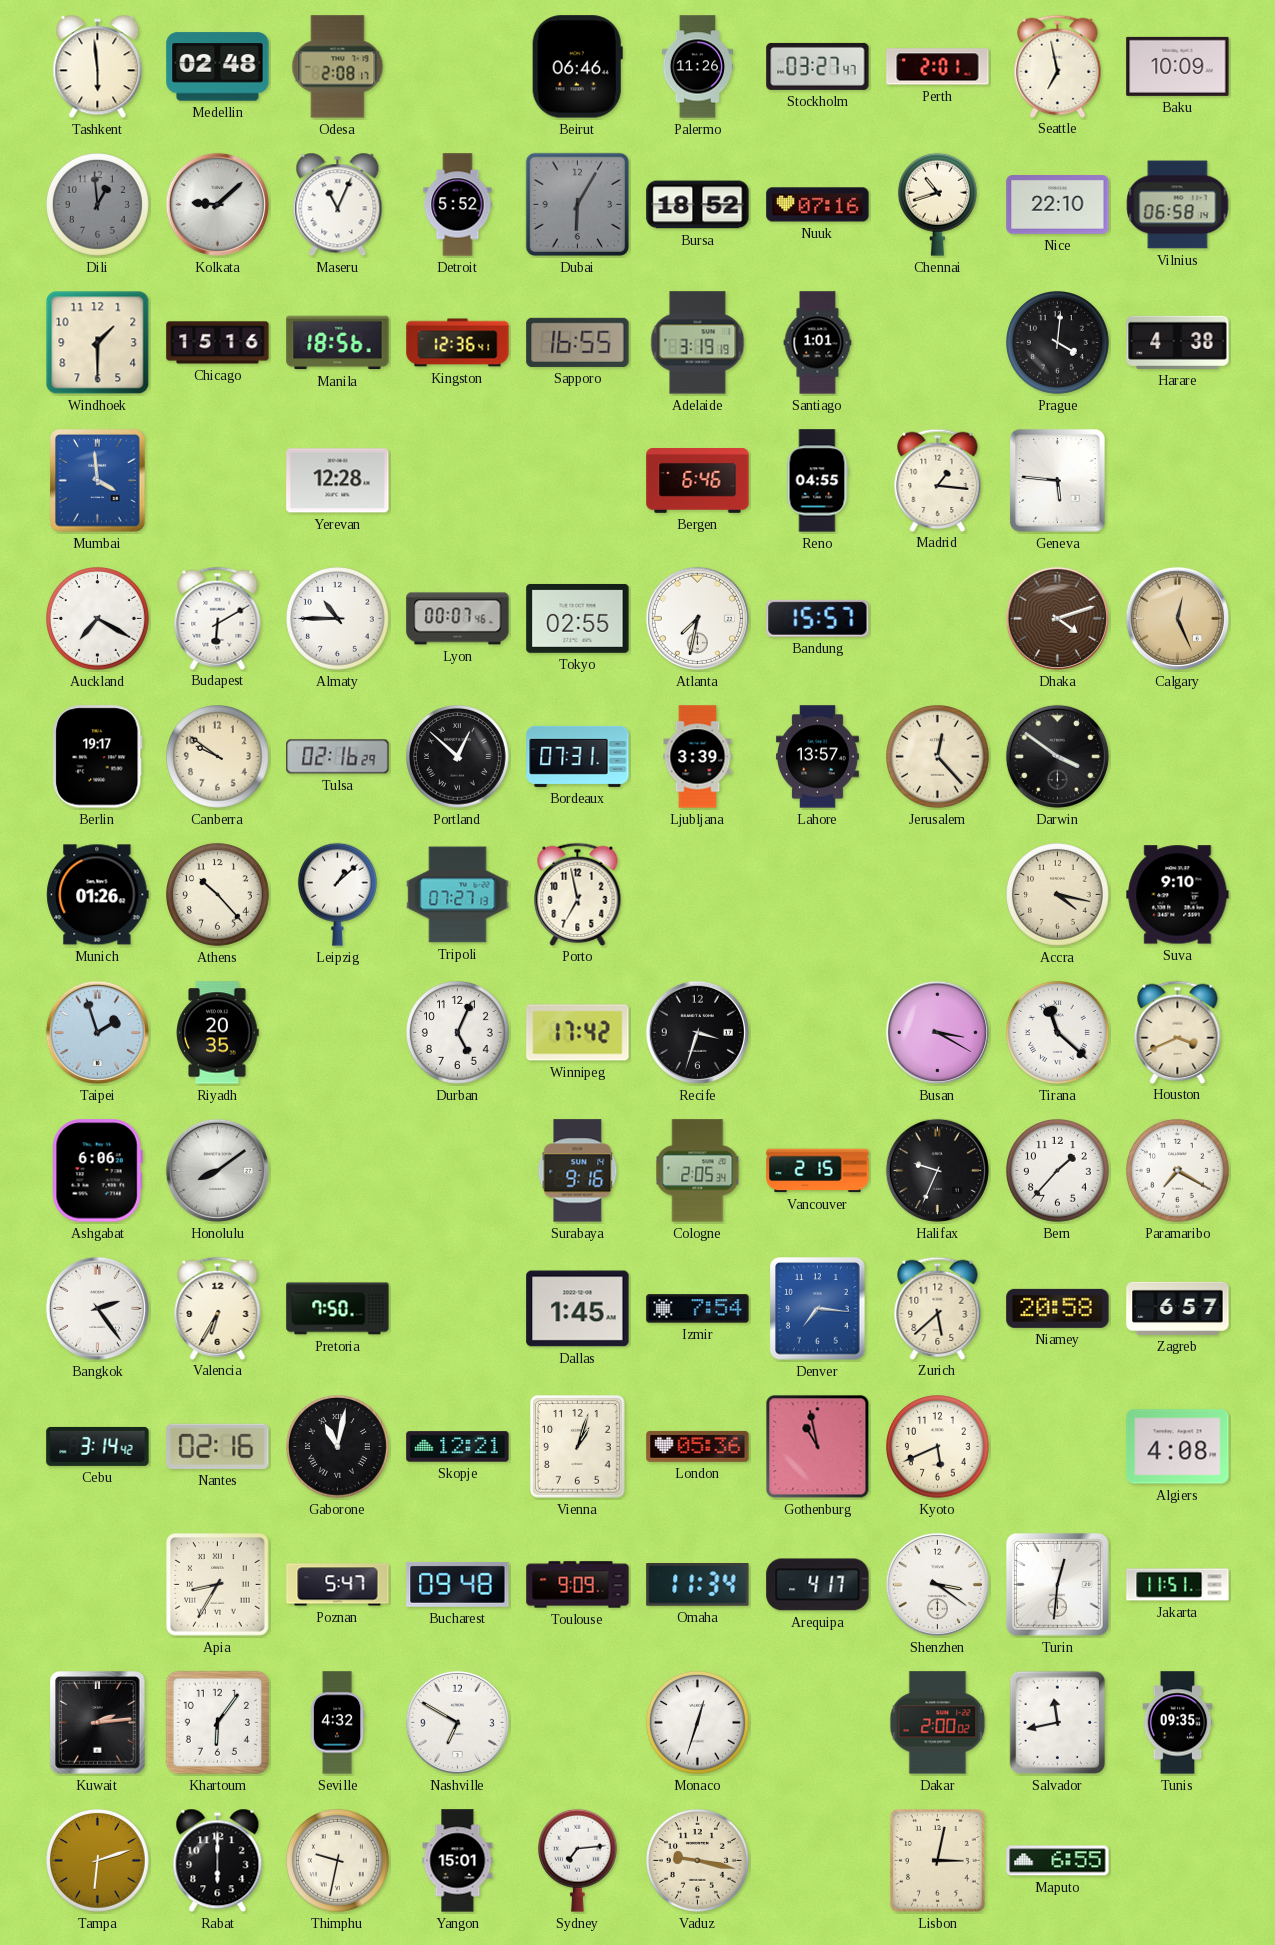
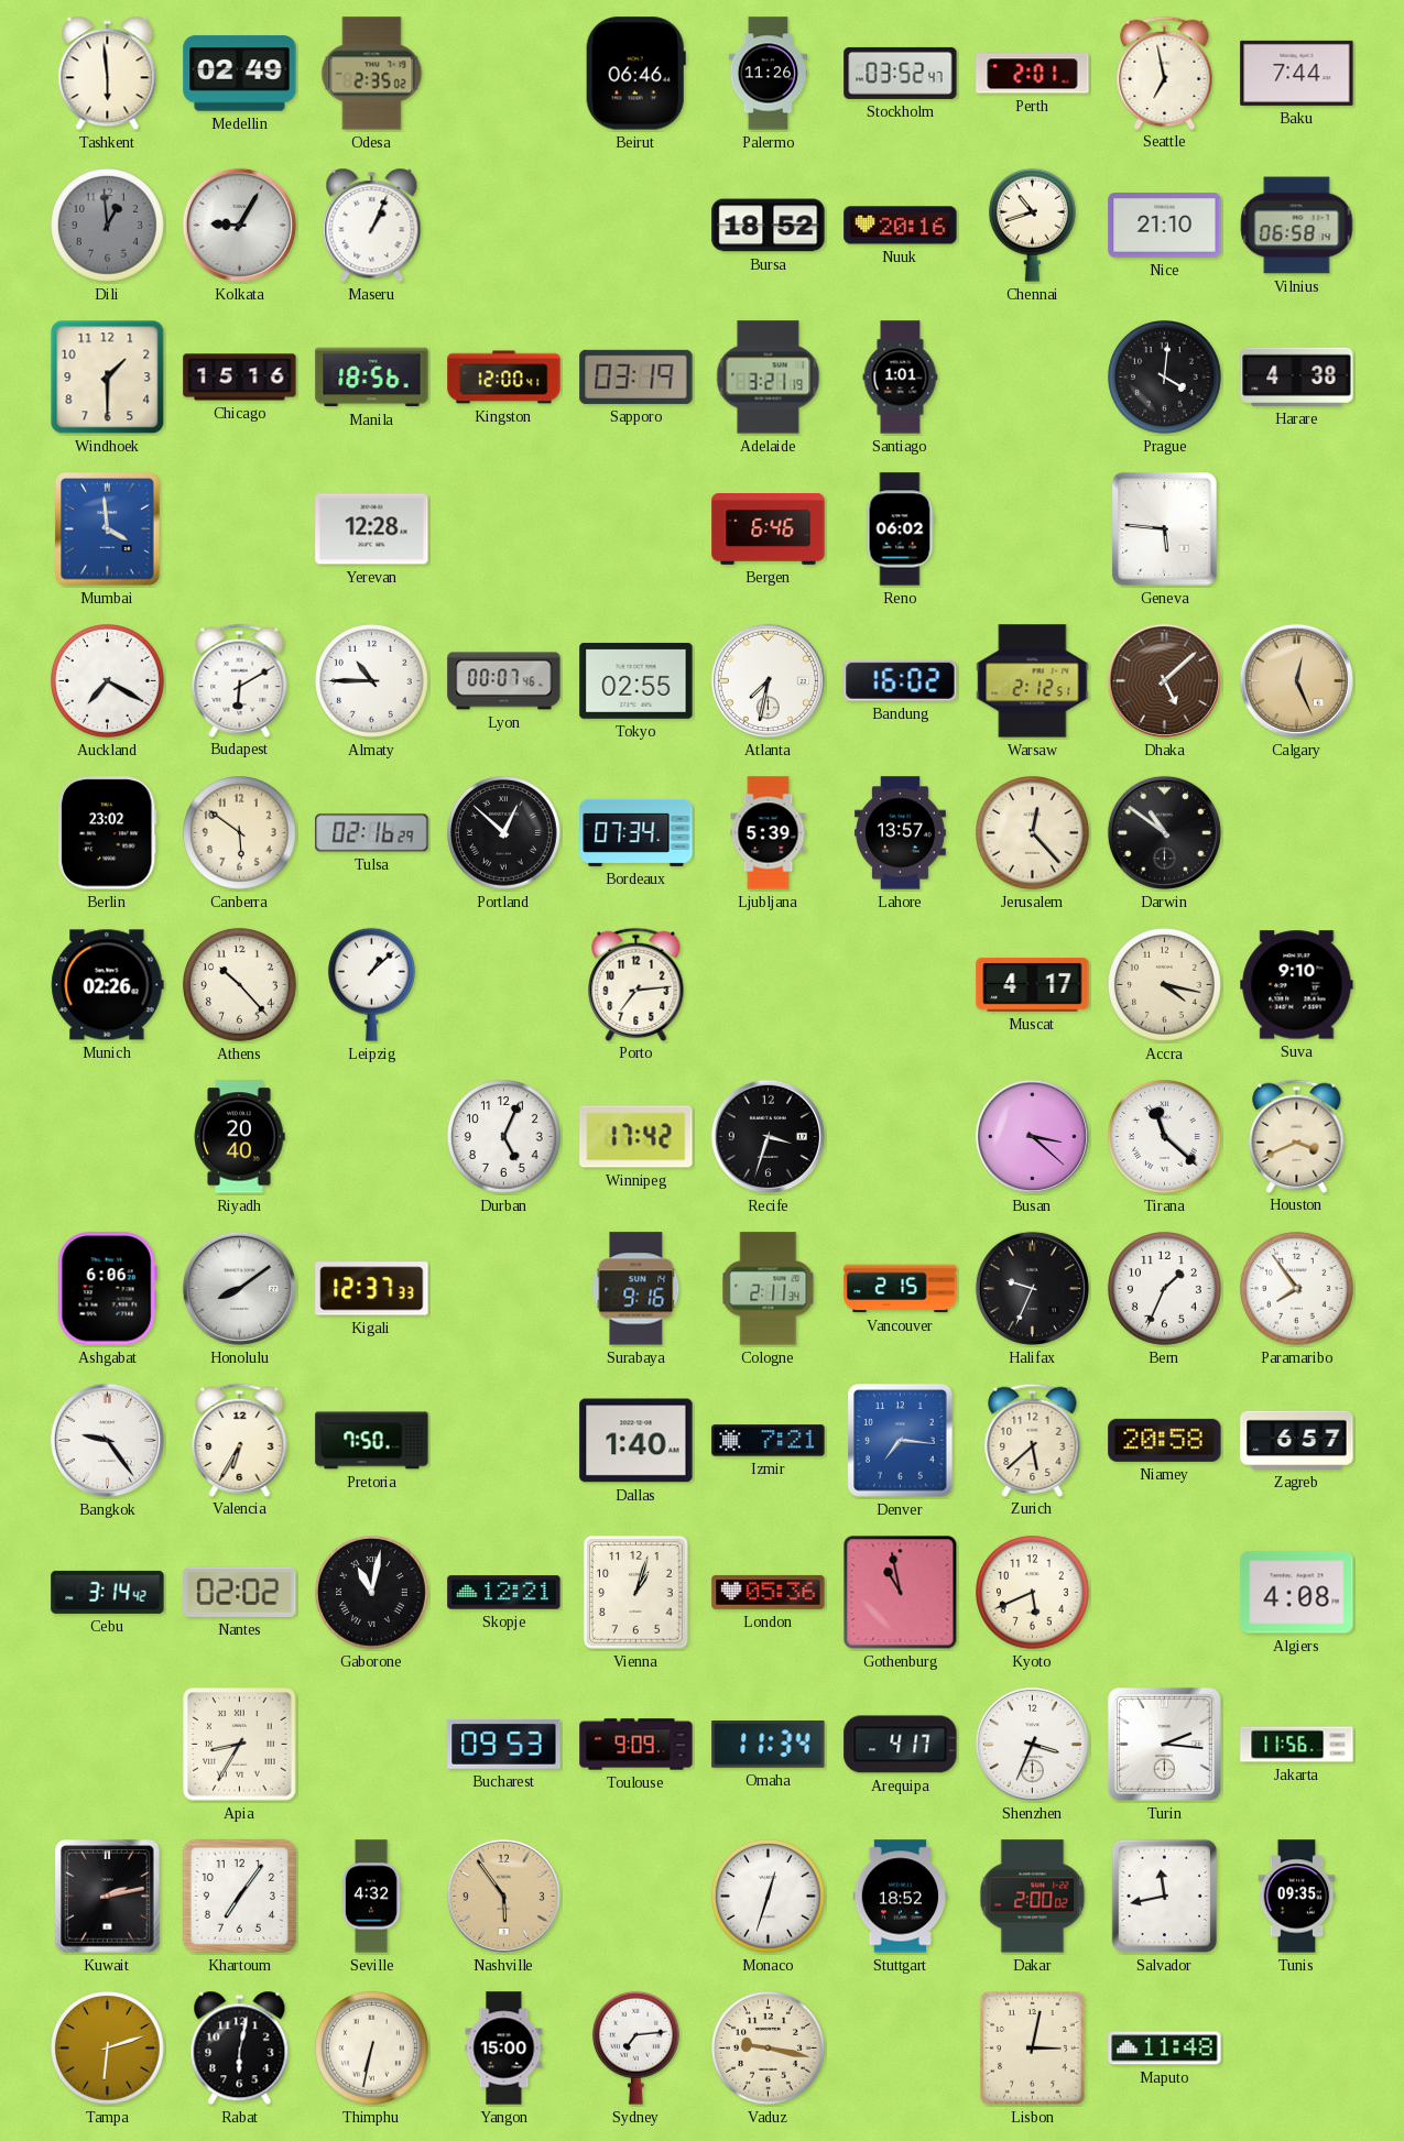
Medellin: 02:48 -> 02:49
Odesa: 2:08 -> 2:35
Stockholm: 03:27 -> 03:52
Baku: 10:09 -> 7:44
Kolkata: 9:08 -> 9:05
Maseru: 11:04 -> 1:04
Detroit: 5:52 -> none
Dubai: 6:05 -> none
Nuuk: 07:16 -> 20:16
Nice: 22:10 -> 21:10
Kingston: 12:36 -> 12:00
Sapporo: 16:55 -> 03:19
Adelaide: 3:19 -> 3:21
Reno: 04:55 -> 06:02
Madrid: 1:16 -> none
Bandung: 15:57 -> 16:02
Warsaw: none -> 2:12
Dhaka: 4:12 -> 5:08
Berlin: 19:17 -> 23:02
Canberra: 9:51 -> 5:51
Bordeaux: 07:31 -> 07:34
Ljubljana: 3:39 -> 5:39
Darwin: 3:51 -> 10:51
Munich: 01:26 -> 02:26
Tripoli: 07:27 -> none
Porto: 6:58 -> 7:14
Muscat: none -> 4:17
Taipei: 1:57 -> none
Riyadh: 20:35 -> 20:40
Busan: 3:20 -> 3:22
Kigali: none -> 12:37
Cologne: 2:05 -> 2:11
Bern: 1:37 -> 1:34
Paramaribo: 7:20 -> 7:54
Bangkok: 2:24 -> 9:24
Dallas: 1:45 -> 1:40
Izmir: 7:54 -> 7:21
Nantes: 02:16 -> 02:02
Poznan: 5:47 -> none
Bucharest: 09:48 -> 09:53
Shenzhen: 3:21 -> 3:34
Turin: 12:31 -> 2:16
Jakarta: 11:51 -> 11:56
Kuwait: 2:14 -> 2:13
Khartoum: 6:06 -> 7:06
Nashville: 6:50 -> 5:54
Nashville dial: white -> champagne
Stuttgart: none -> 18:52
Rabat: 6:00 -> 6:02
Thimphu: 9:32 -> 6:32
Yangon: 15:01 -> 15:00
Maputo: 6:55 -> 11:48
